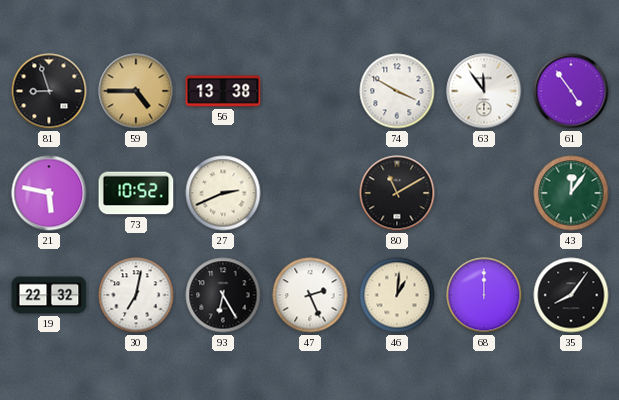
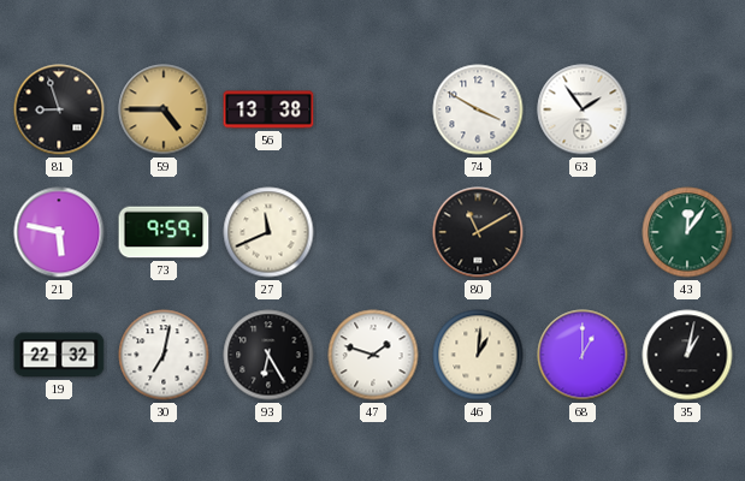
63: 11:54 -> 1:54
61: 4:54 -> none
73: 10:52 -> 9:59
27: 2:41 -> 11:41
47: 2:26 -> 1:48
68: 12:00 -> 1:00
35: 8:06 -> 1:02
